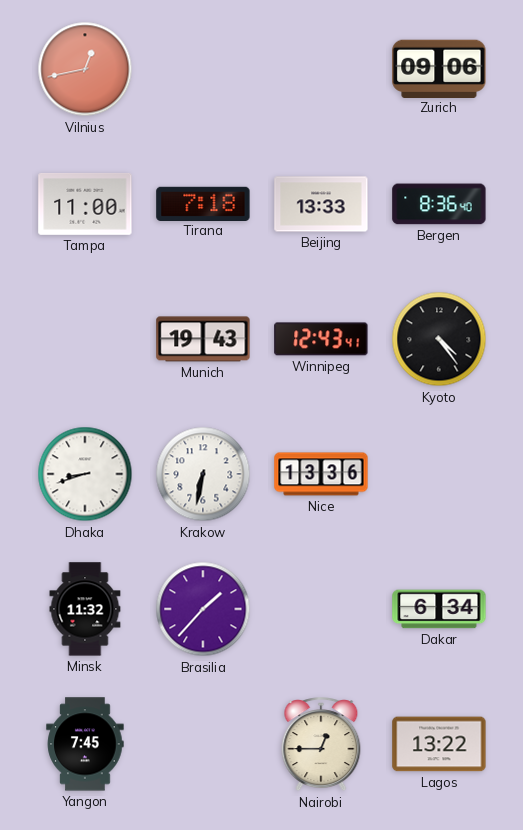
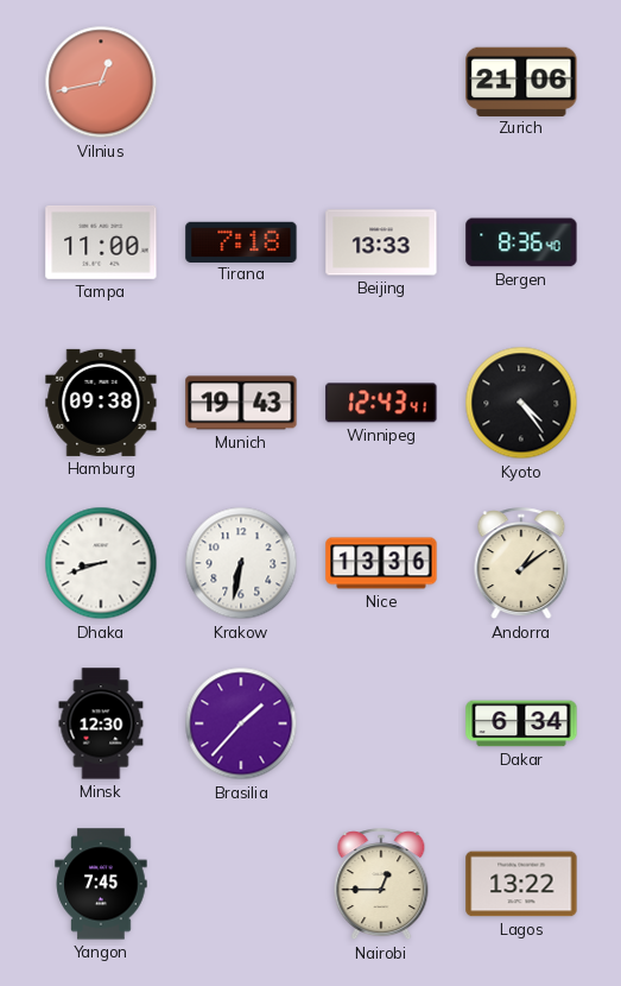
Zurich: 09:06 -> 21:06
Hamburg: none -> 09:38
Andorra: none -> 1:09
Minsk: 11:32 -> 12:30
